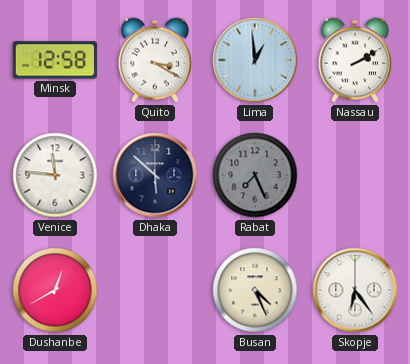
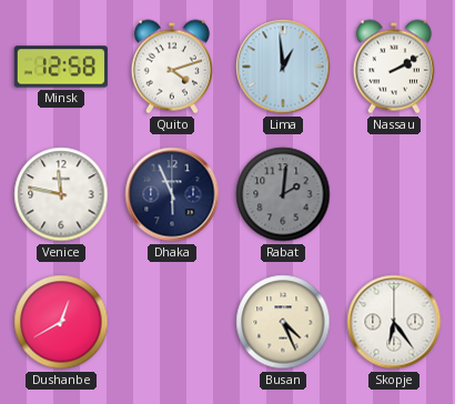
Quito: 3:20 -> 4:12
Venice: 11:46 -> 11:47
Dhaka: 5:52 -> 5:56
Rabat: 7:26 -> 2:01
